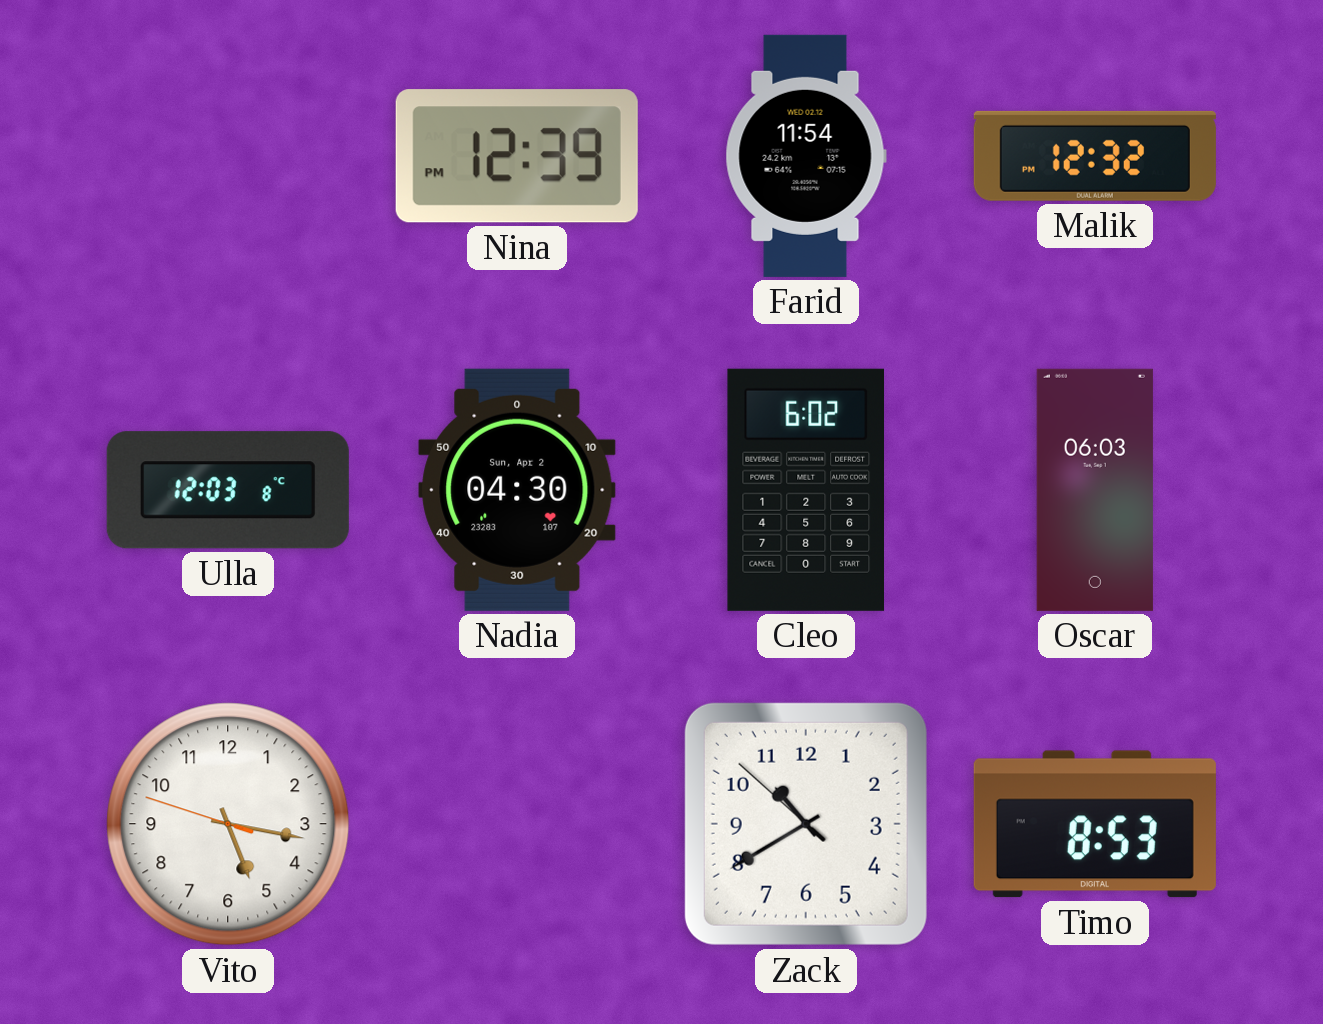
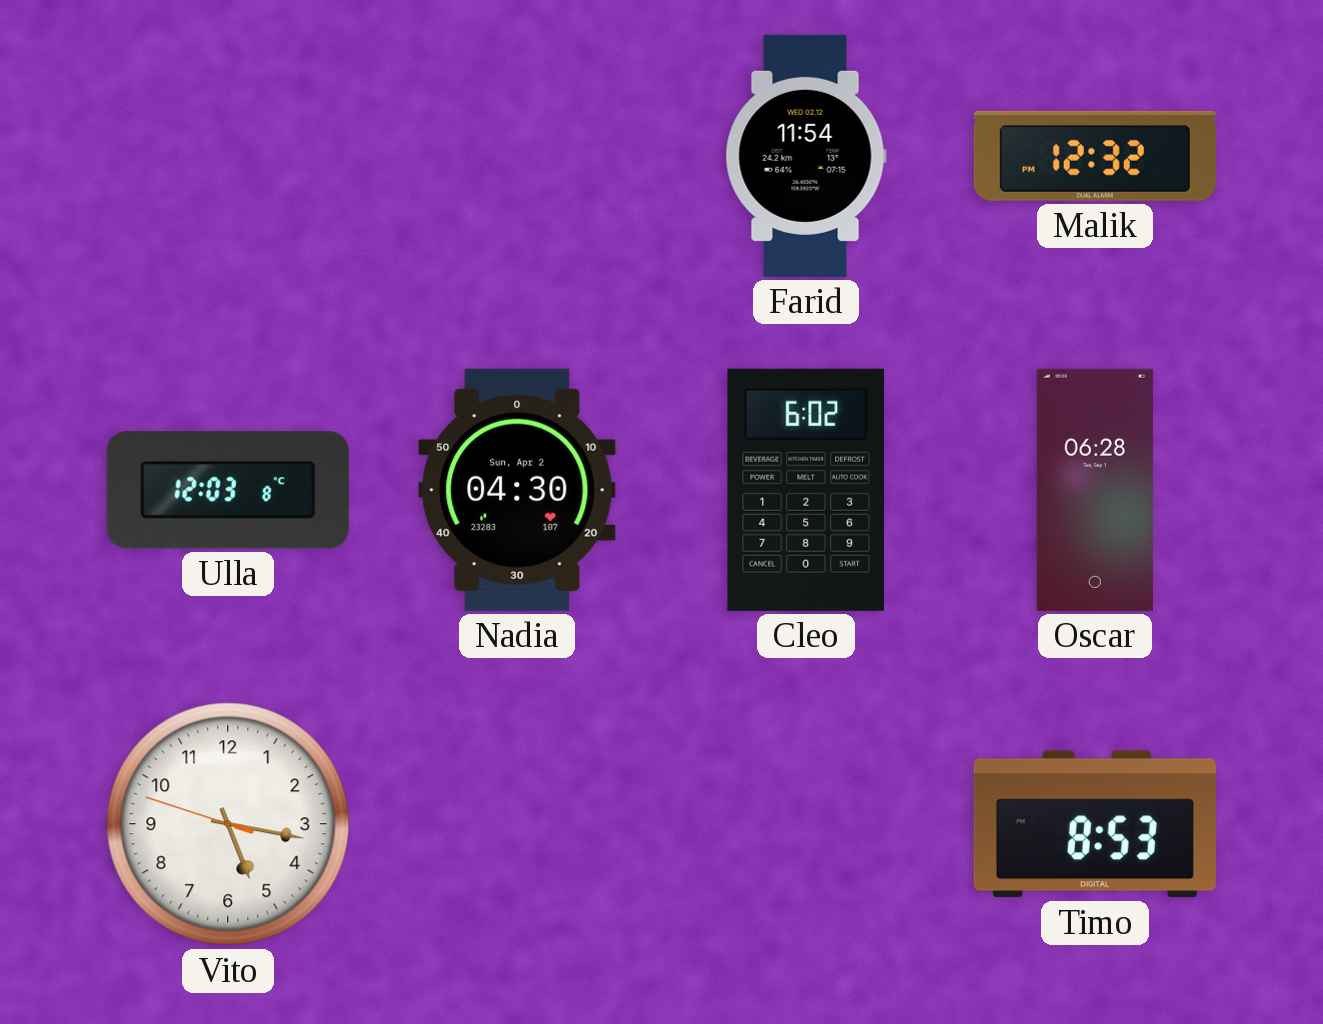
Nina: 12:39 -> none
Oscar: 06:03 -> 06:28
Zack: 10:39 -> none
